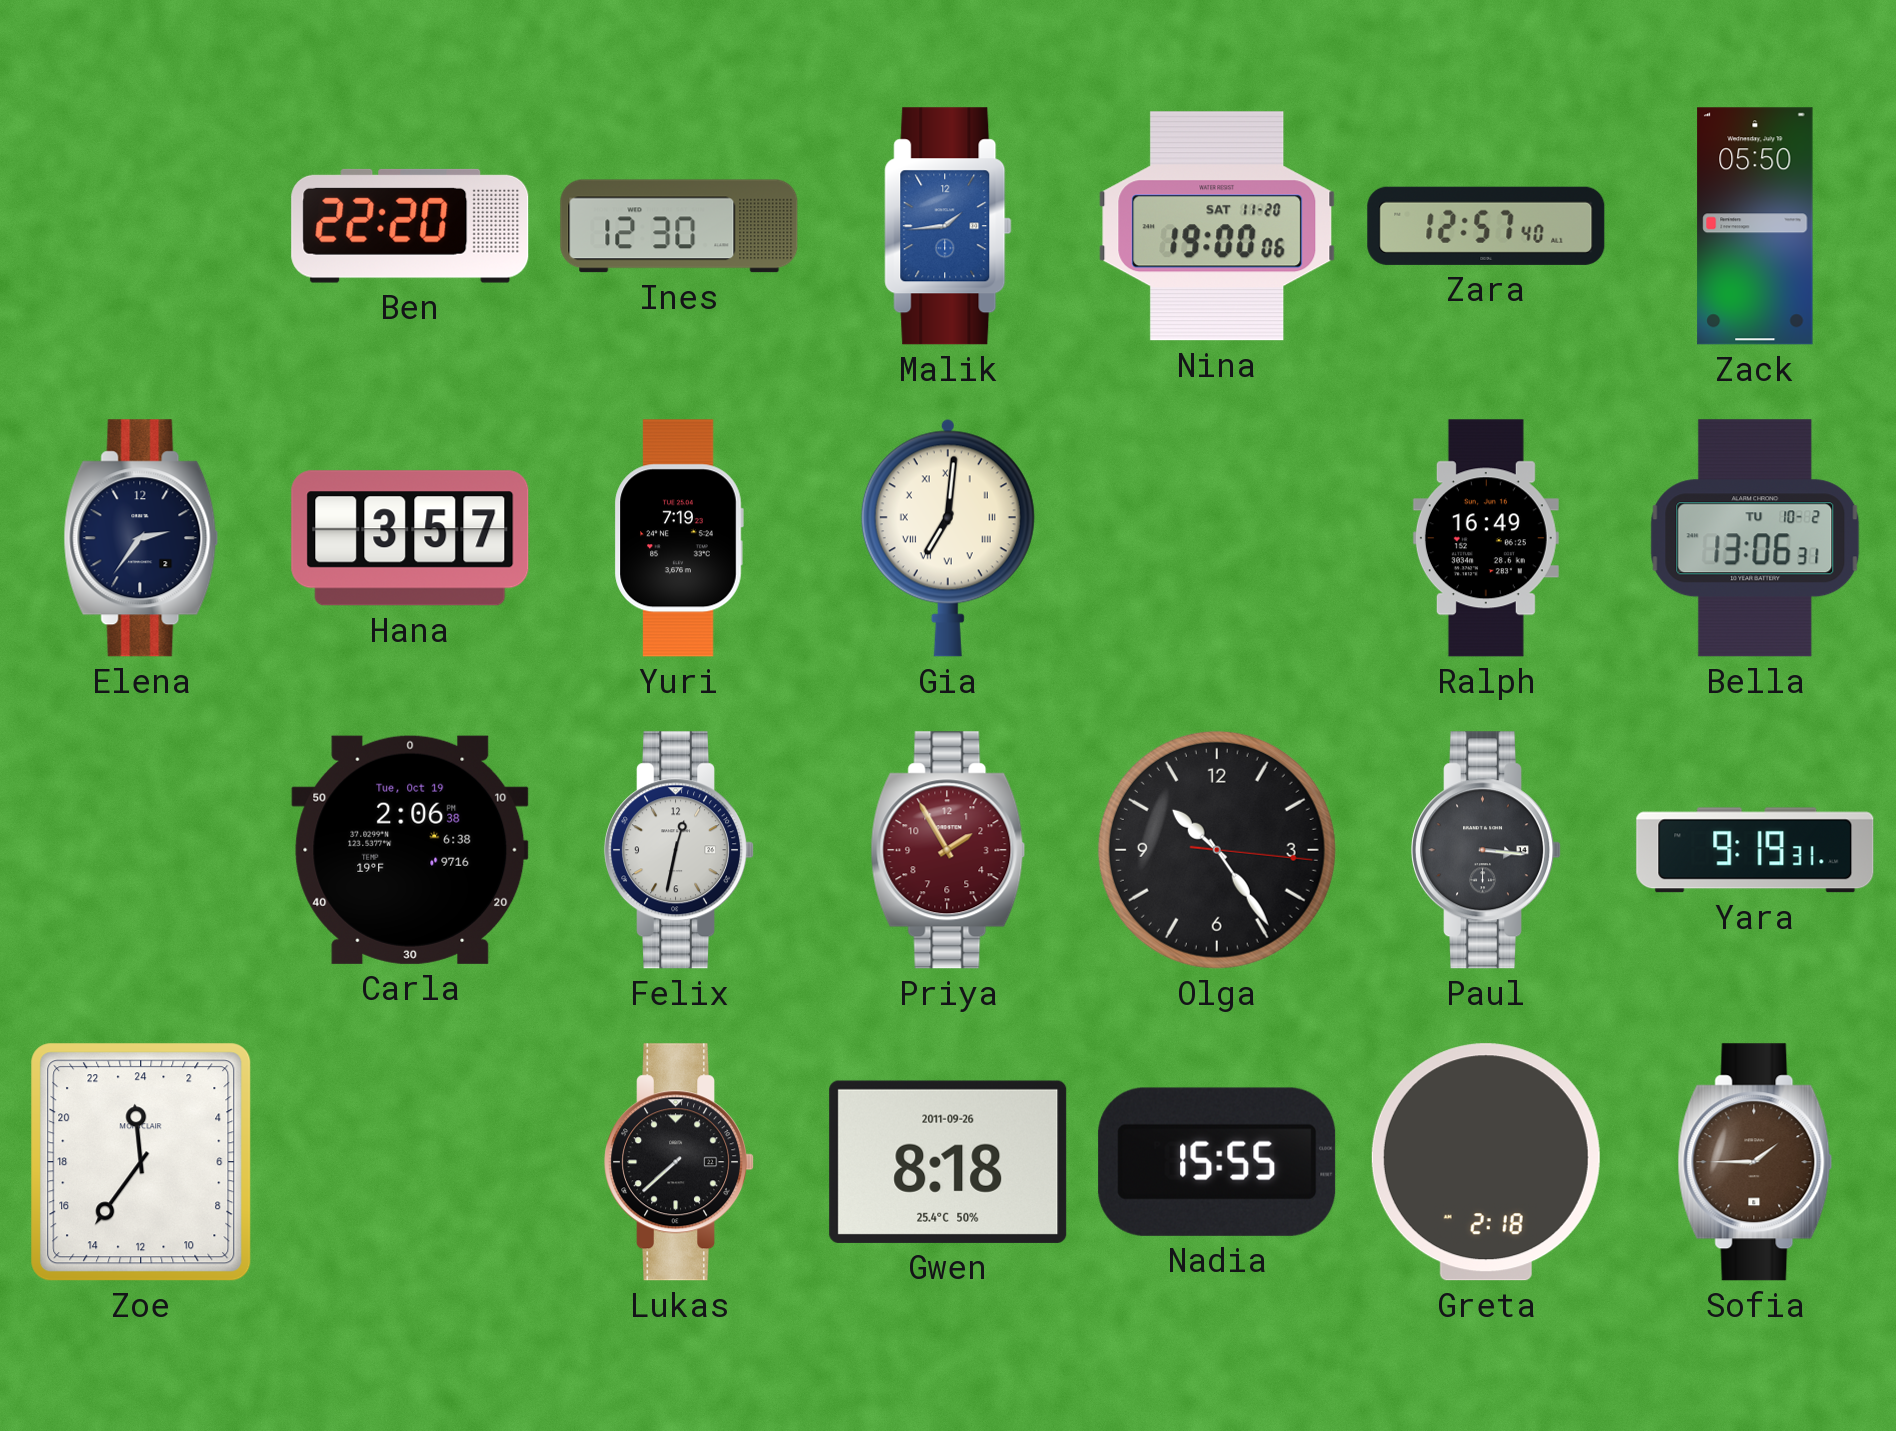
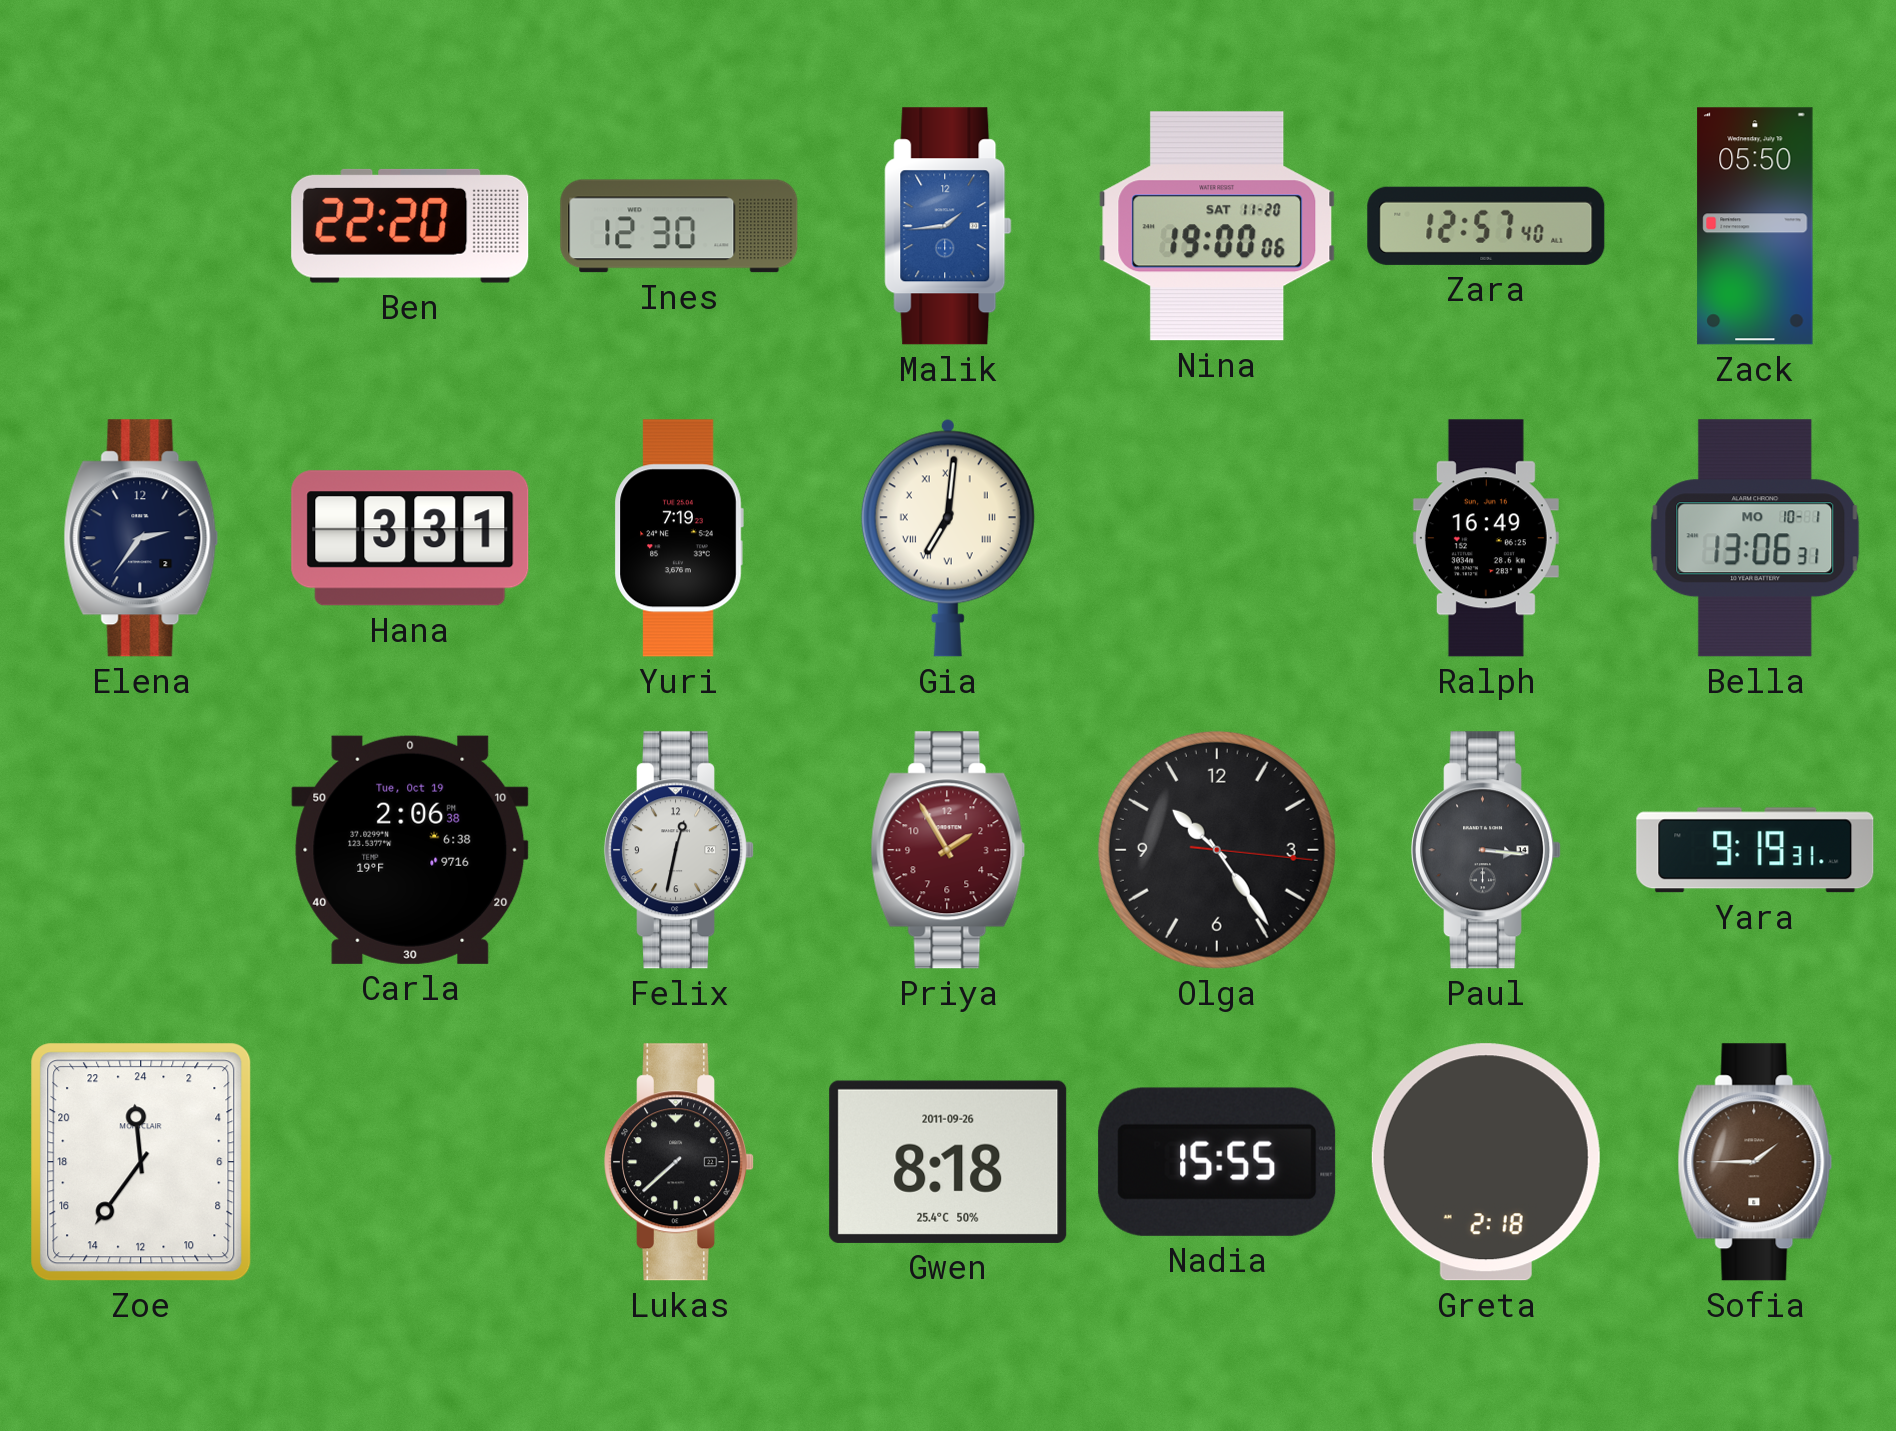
Hana: 3:57 -> 3:31
Bella date: TU 10-2 -> MO 10-1
